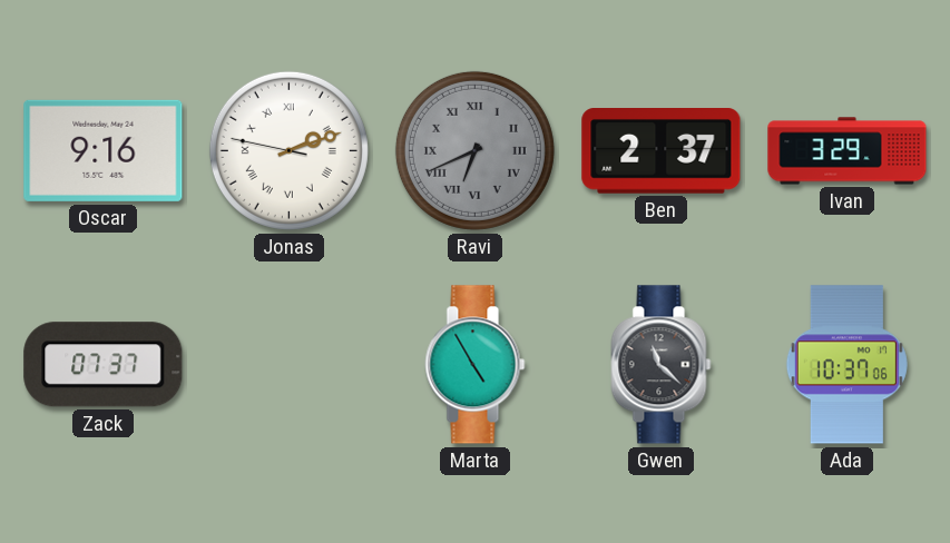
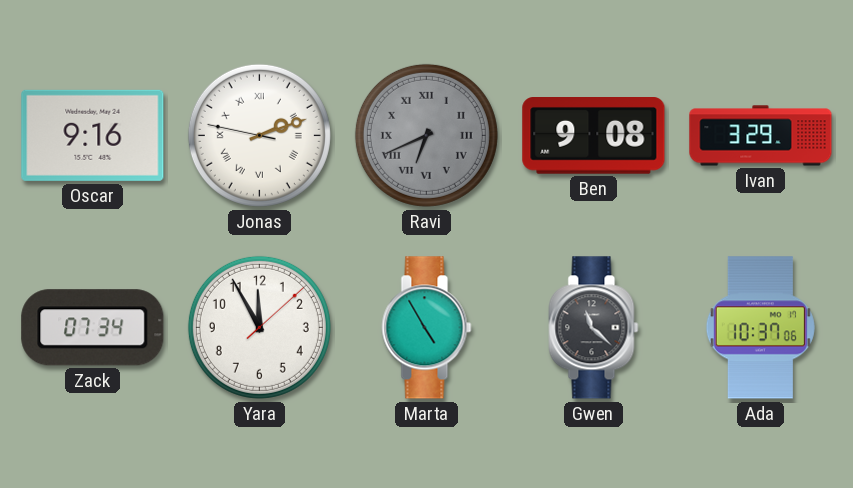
Ben: 2:37 -> 9:08
Zack: 07:37 -> 07:34
Yara: none -> 11:55
